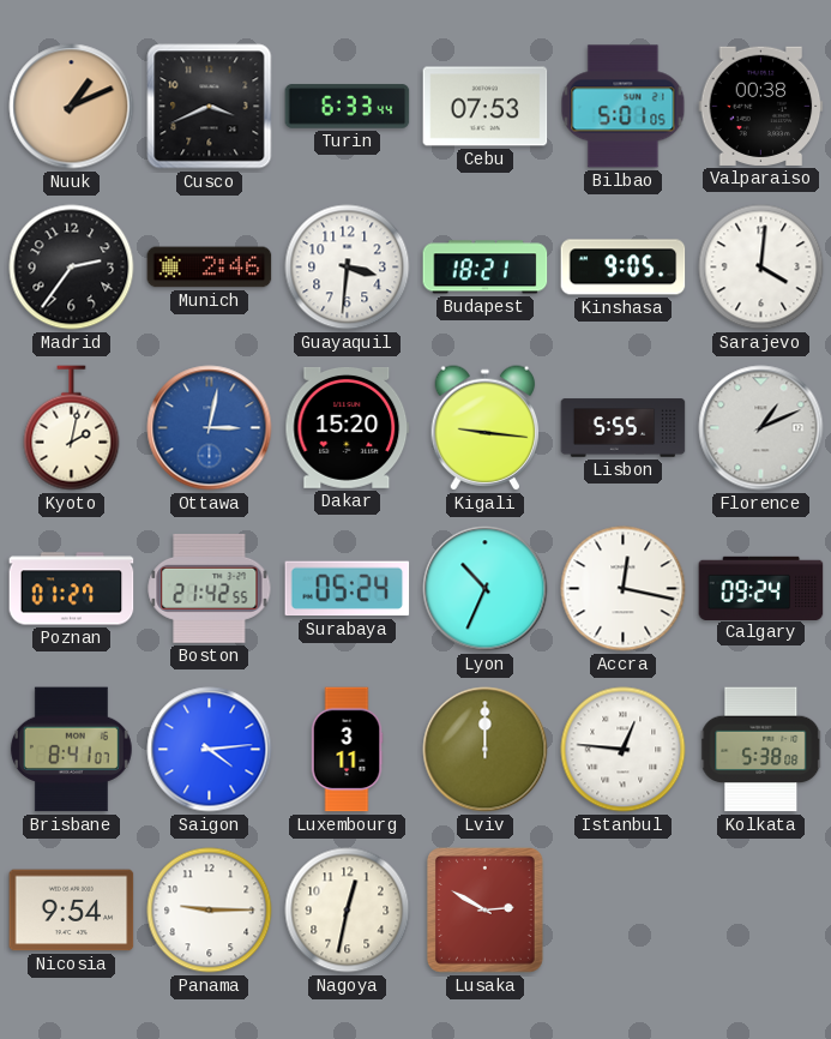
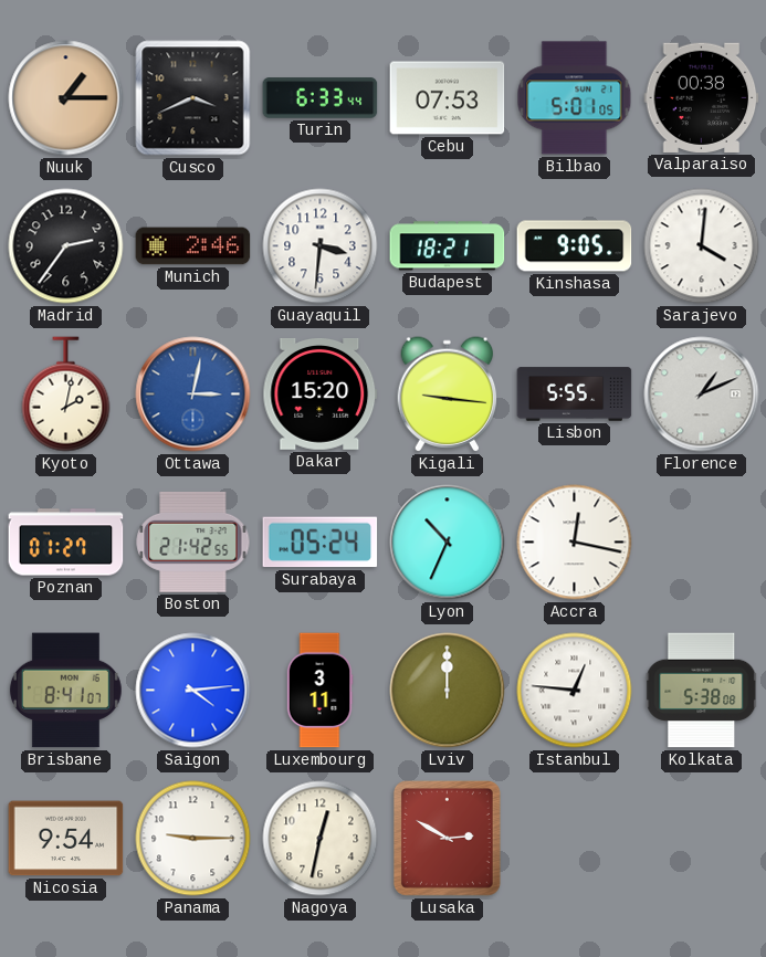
Nuuk: 1:11 -> 1:15
Calgary: 09:24 -> none
